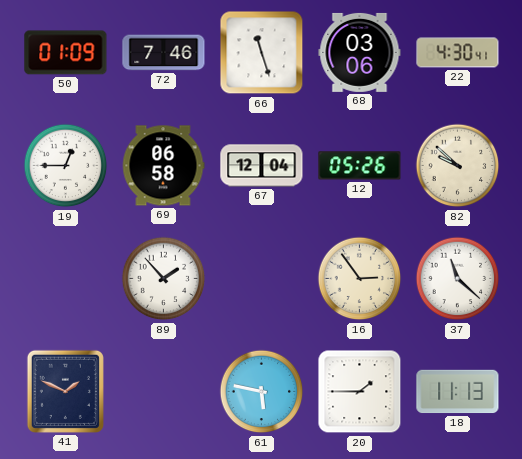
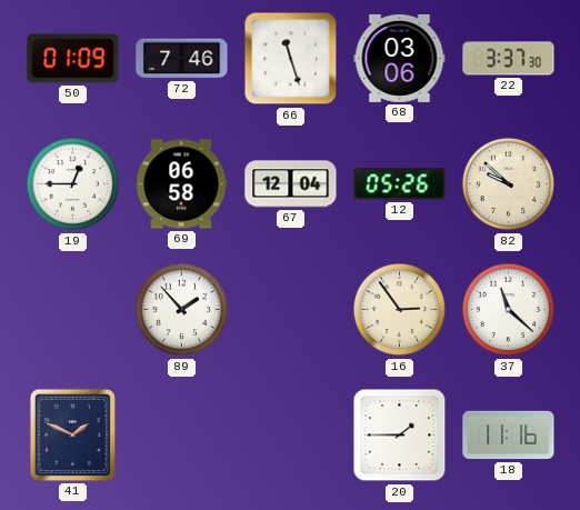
22: 4:30 -> 3:37
61: 5:47 -> none
18: 11:13 -> 11:16
